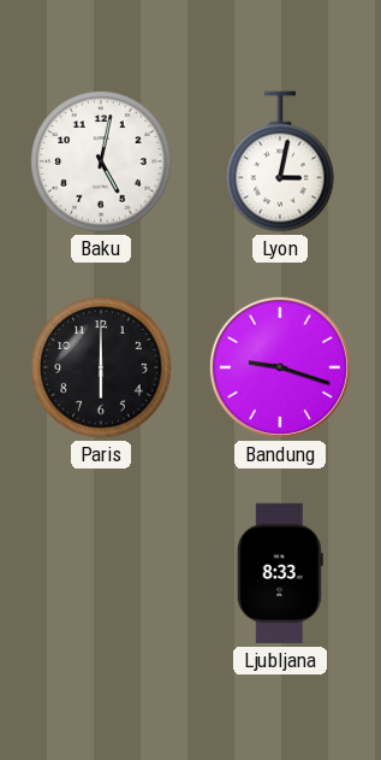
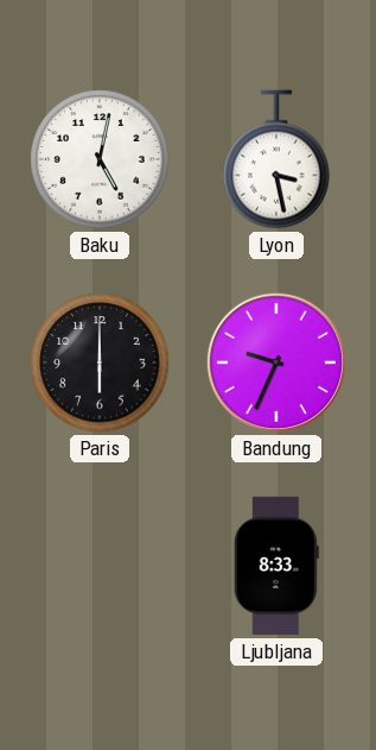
Lyon: 3:02 -> 3:28
Bandung: 9:18 -> 9:34
